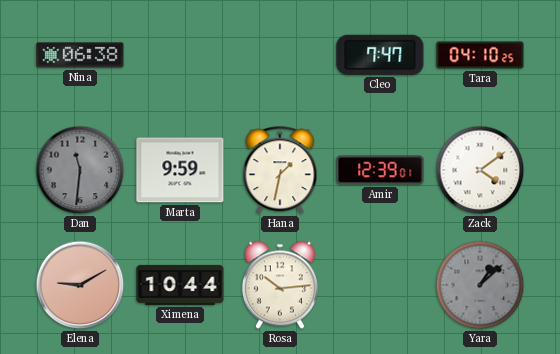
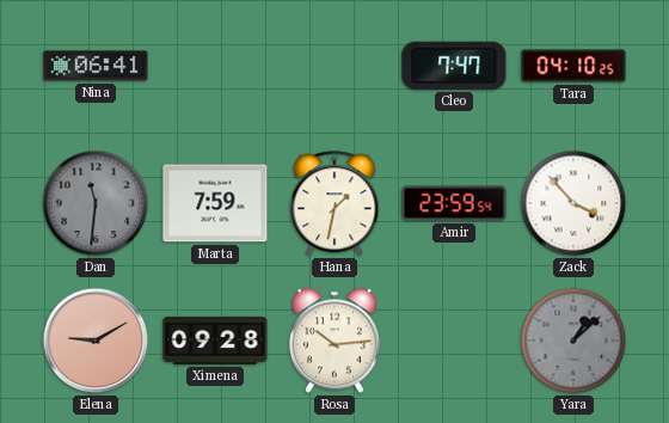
Nina: 06:38 -> 06:41
Marta: 9:59 -> 7:59
Amir: 12:39 -> 23:59
Zack: 4:09 -> 3:53
Ximena: 10:44 -> 09:28
